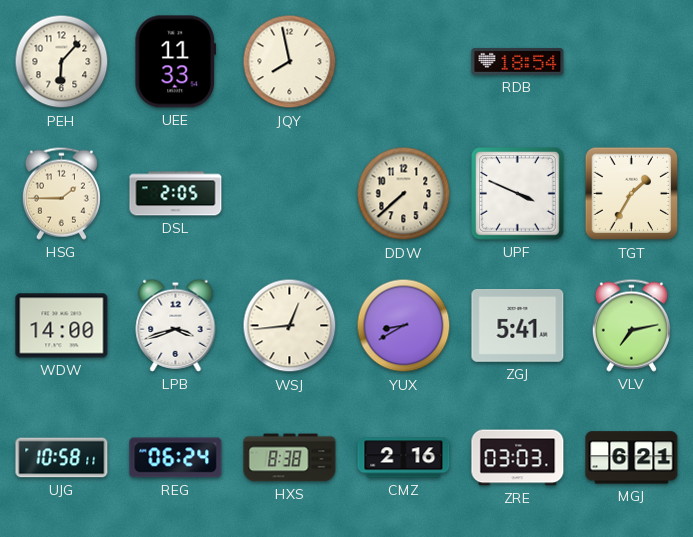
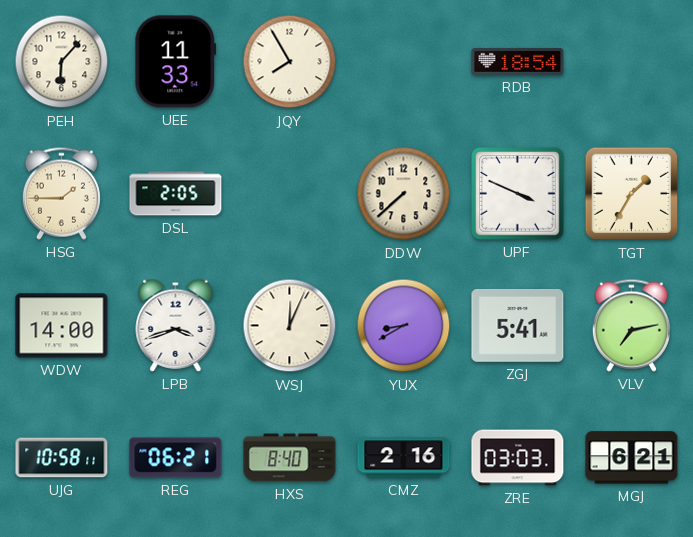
JQY: 7:58 -> 7:55
WSJ: 12:44 -> 12:04
REG: 06:24 -> 06:21
HXS: 8:38 -> 8:40
